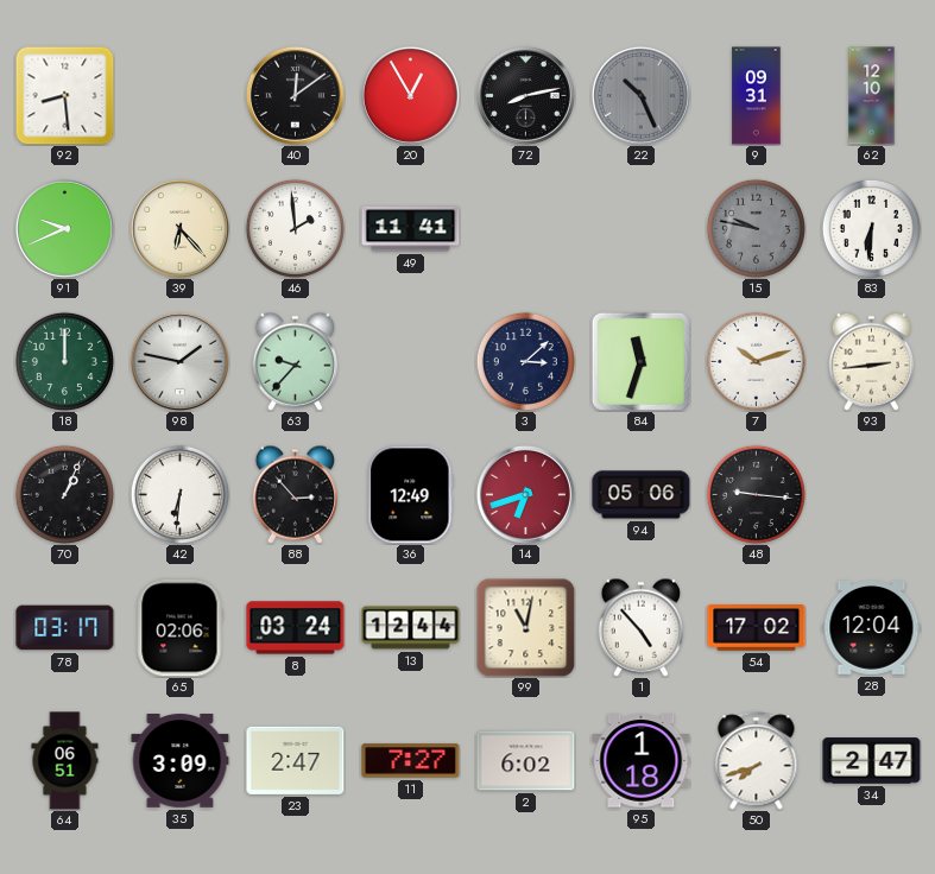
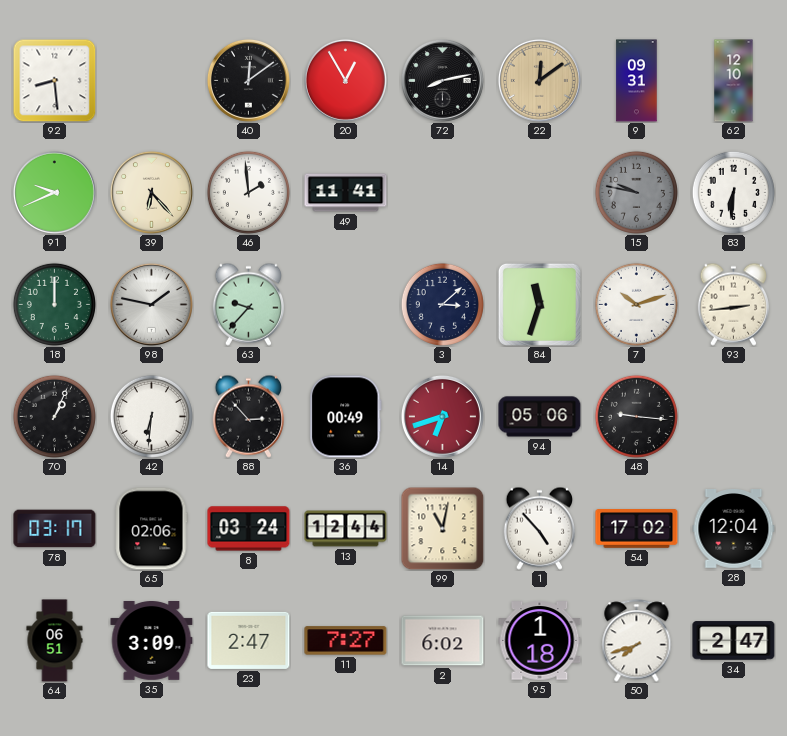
22: 10:26 -> 12:09
22 dial: grey -> champagne
36: 12:49 -> 00:49
